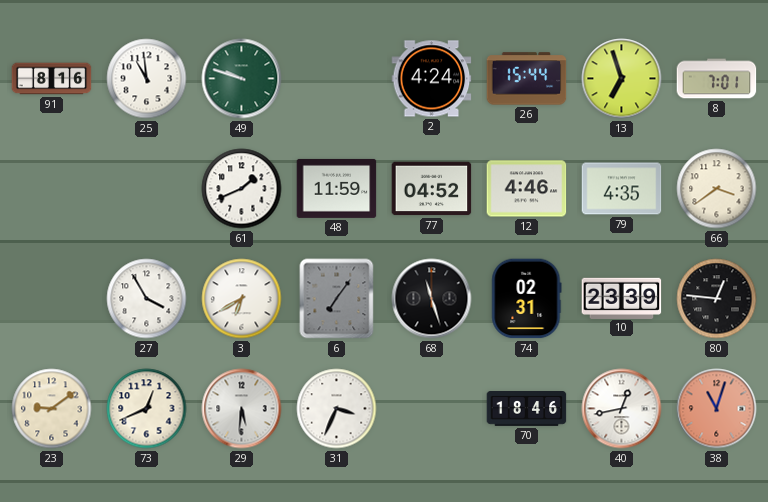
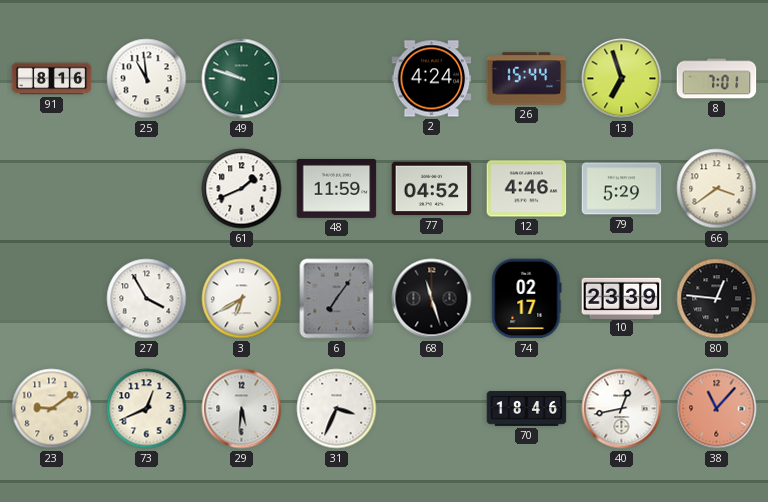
79: 4:35 -> 5:29
74: 02:31 -> 02:17
38: 11:03 -> 11:07
